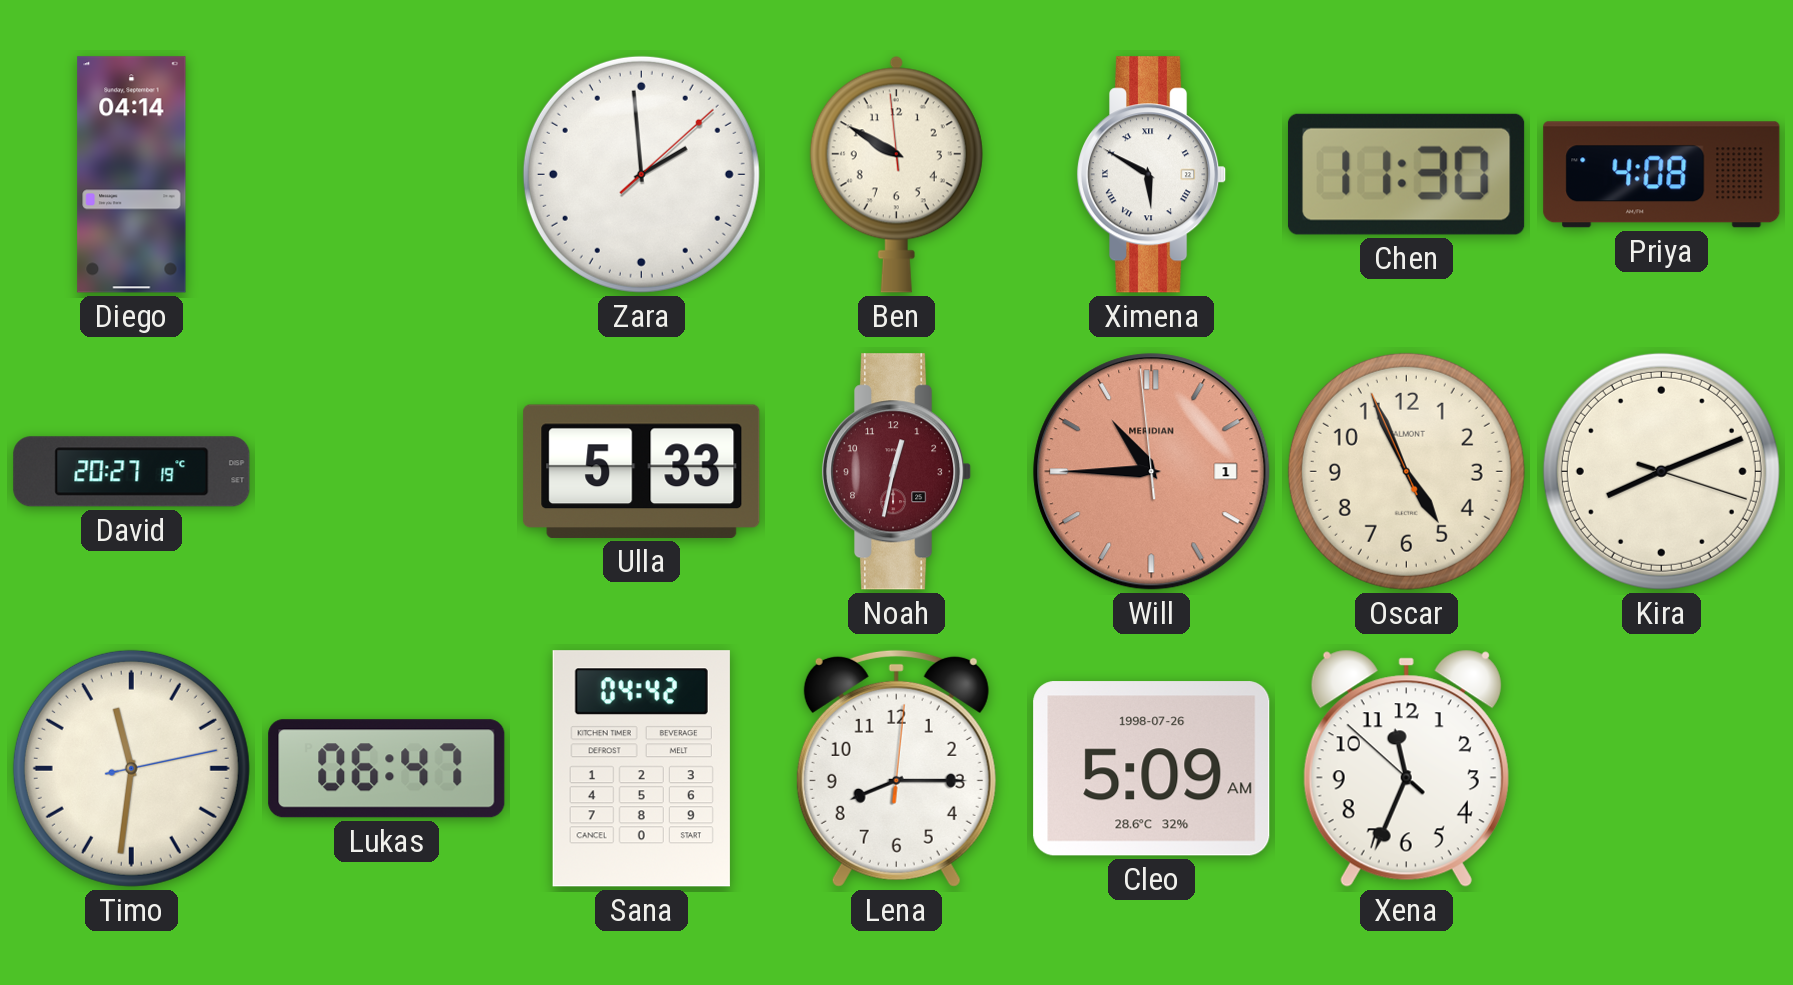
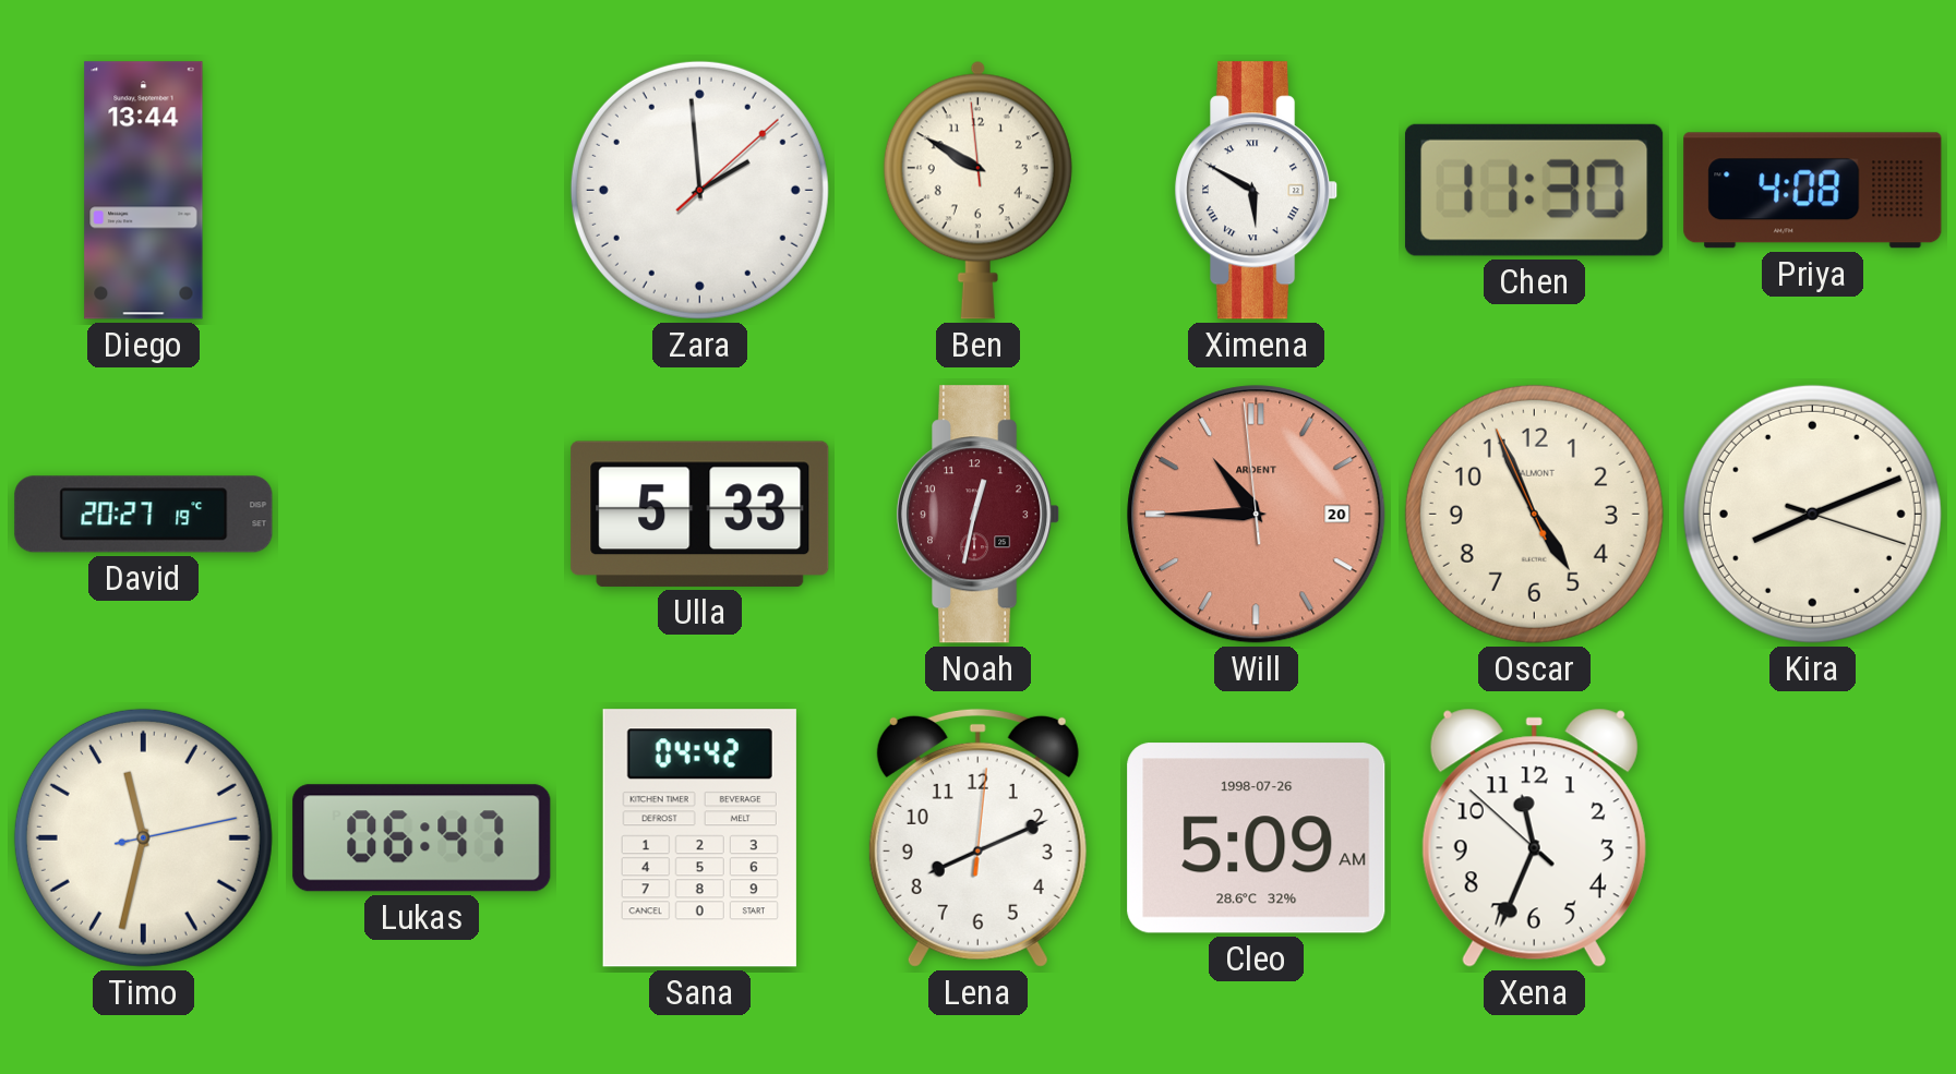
Diego: 04:14 -> 13:44
Will date: 1 -> 20
Will brand: MERIDIAN -> ARDENT
Timo: 11:31 -> 11:32
Lena: 8:15 -> 8:11
